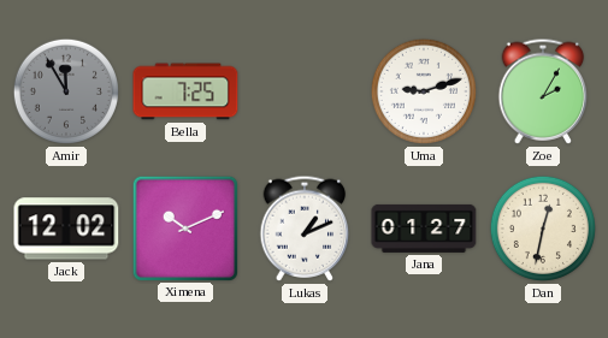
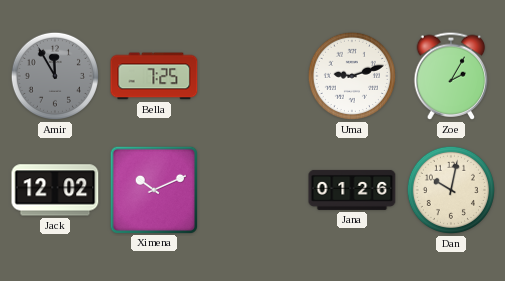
Lukas: 1:11 -> none
Jana: 01:27 -> 01:26
Dan: 12:32 -> 10:02
